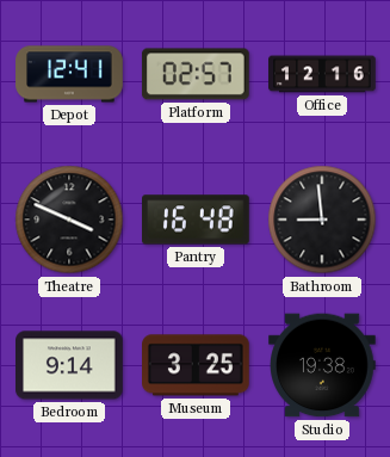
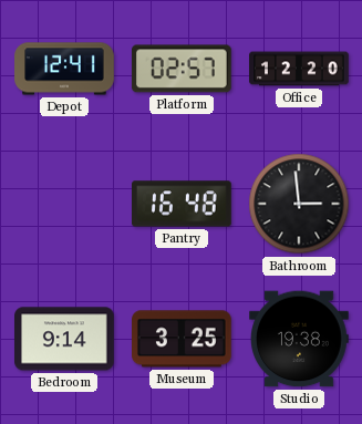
Office: 12:16 -> 12:20
Theatre: 3:49 -> none
Bathroom: 8:59 -> 2:59
